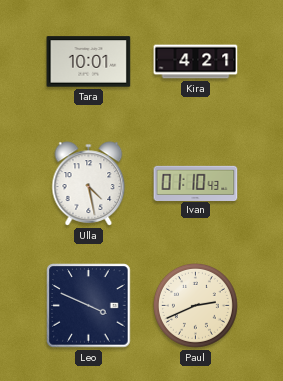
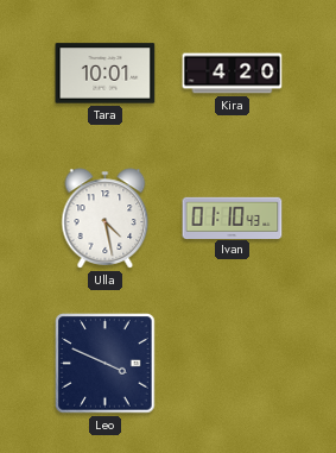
Kira: 4:21 -> 4:20
Paul: 2:41 -> none
